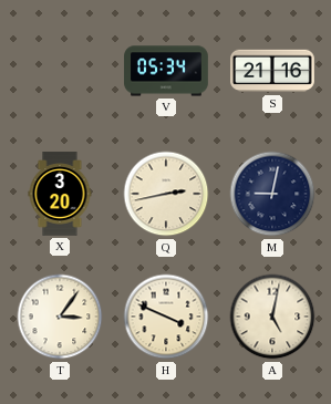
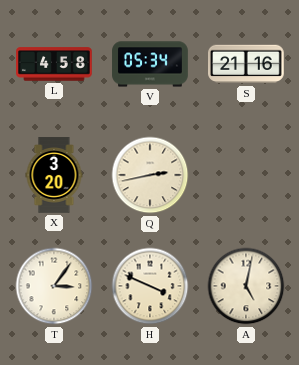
L: none -> 4:58
M: 9:02 -> none
